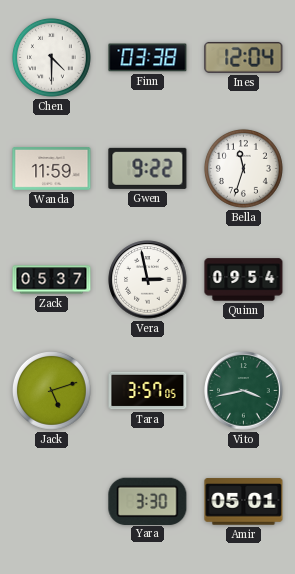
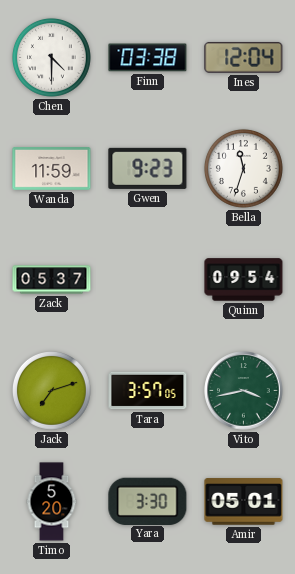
Gwen: 9:22 -> 9:23
Vera: 2:58 -> none
Jack: 5:12 -> 7:12
Timo: none -> 5:20
